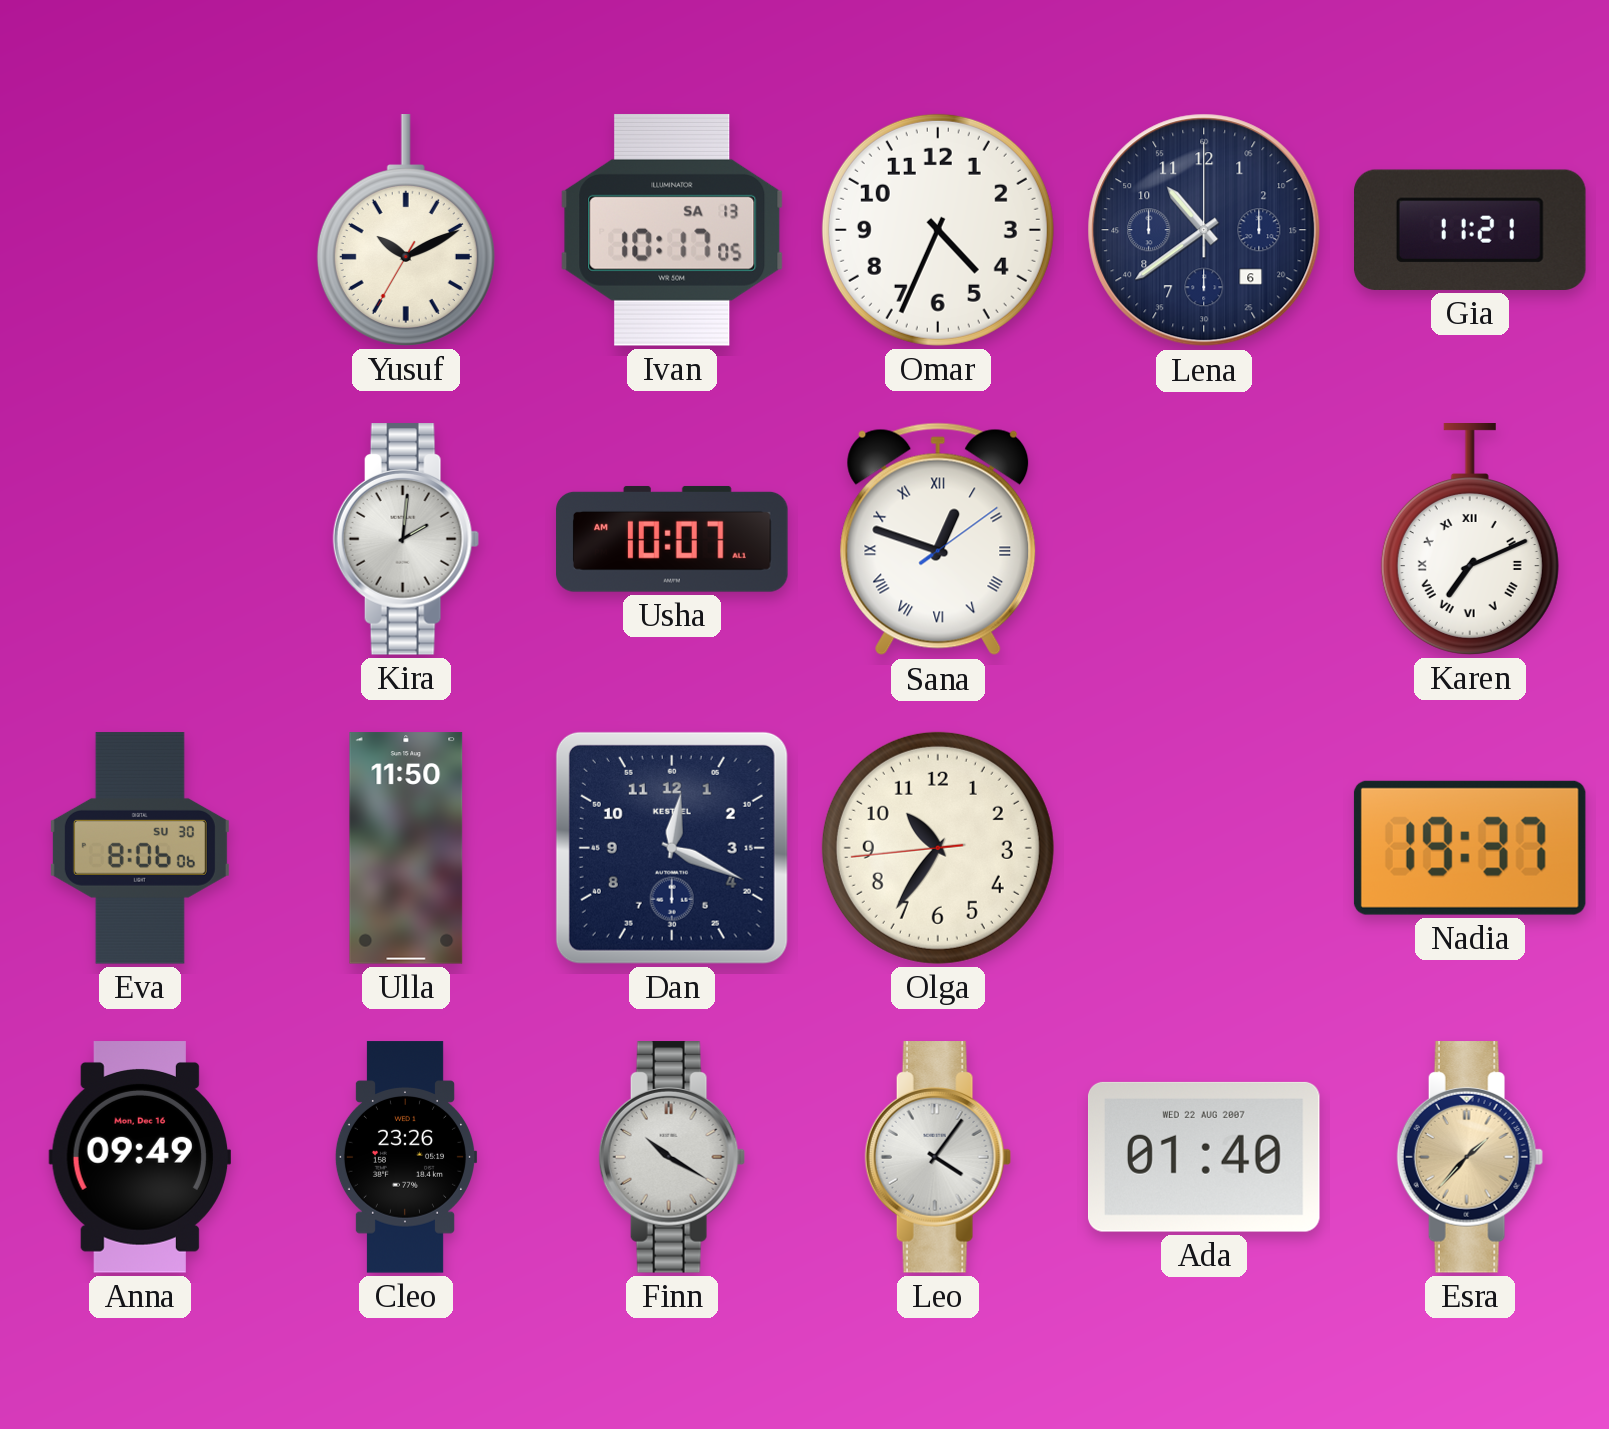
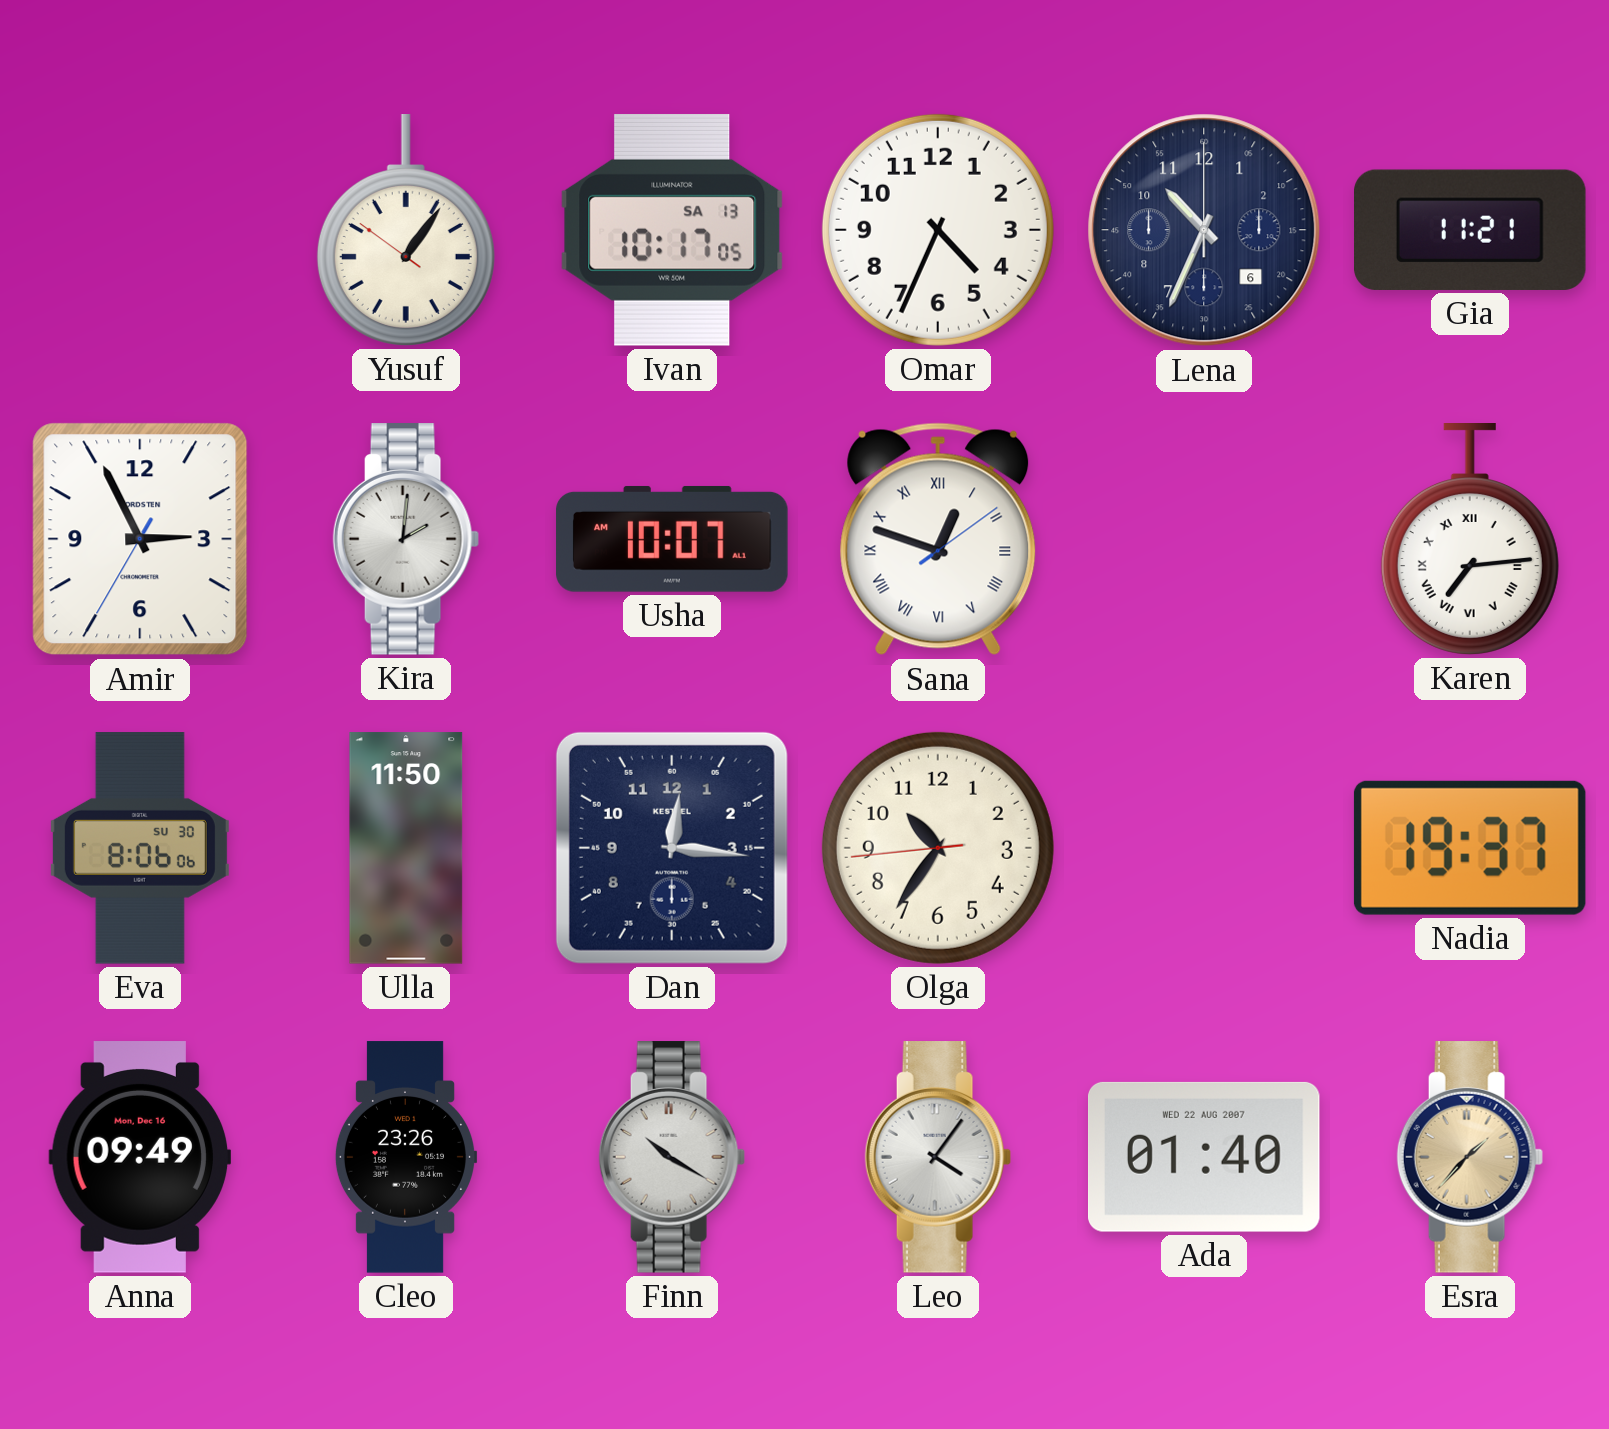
Yusuf: 10:10 -> 1:05
Lena: 10:39 -> 10:34
Amir: none -> 2:55
Karen: 7:11 -> 7:14
Dan: 12:19 -> 12:16
